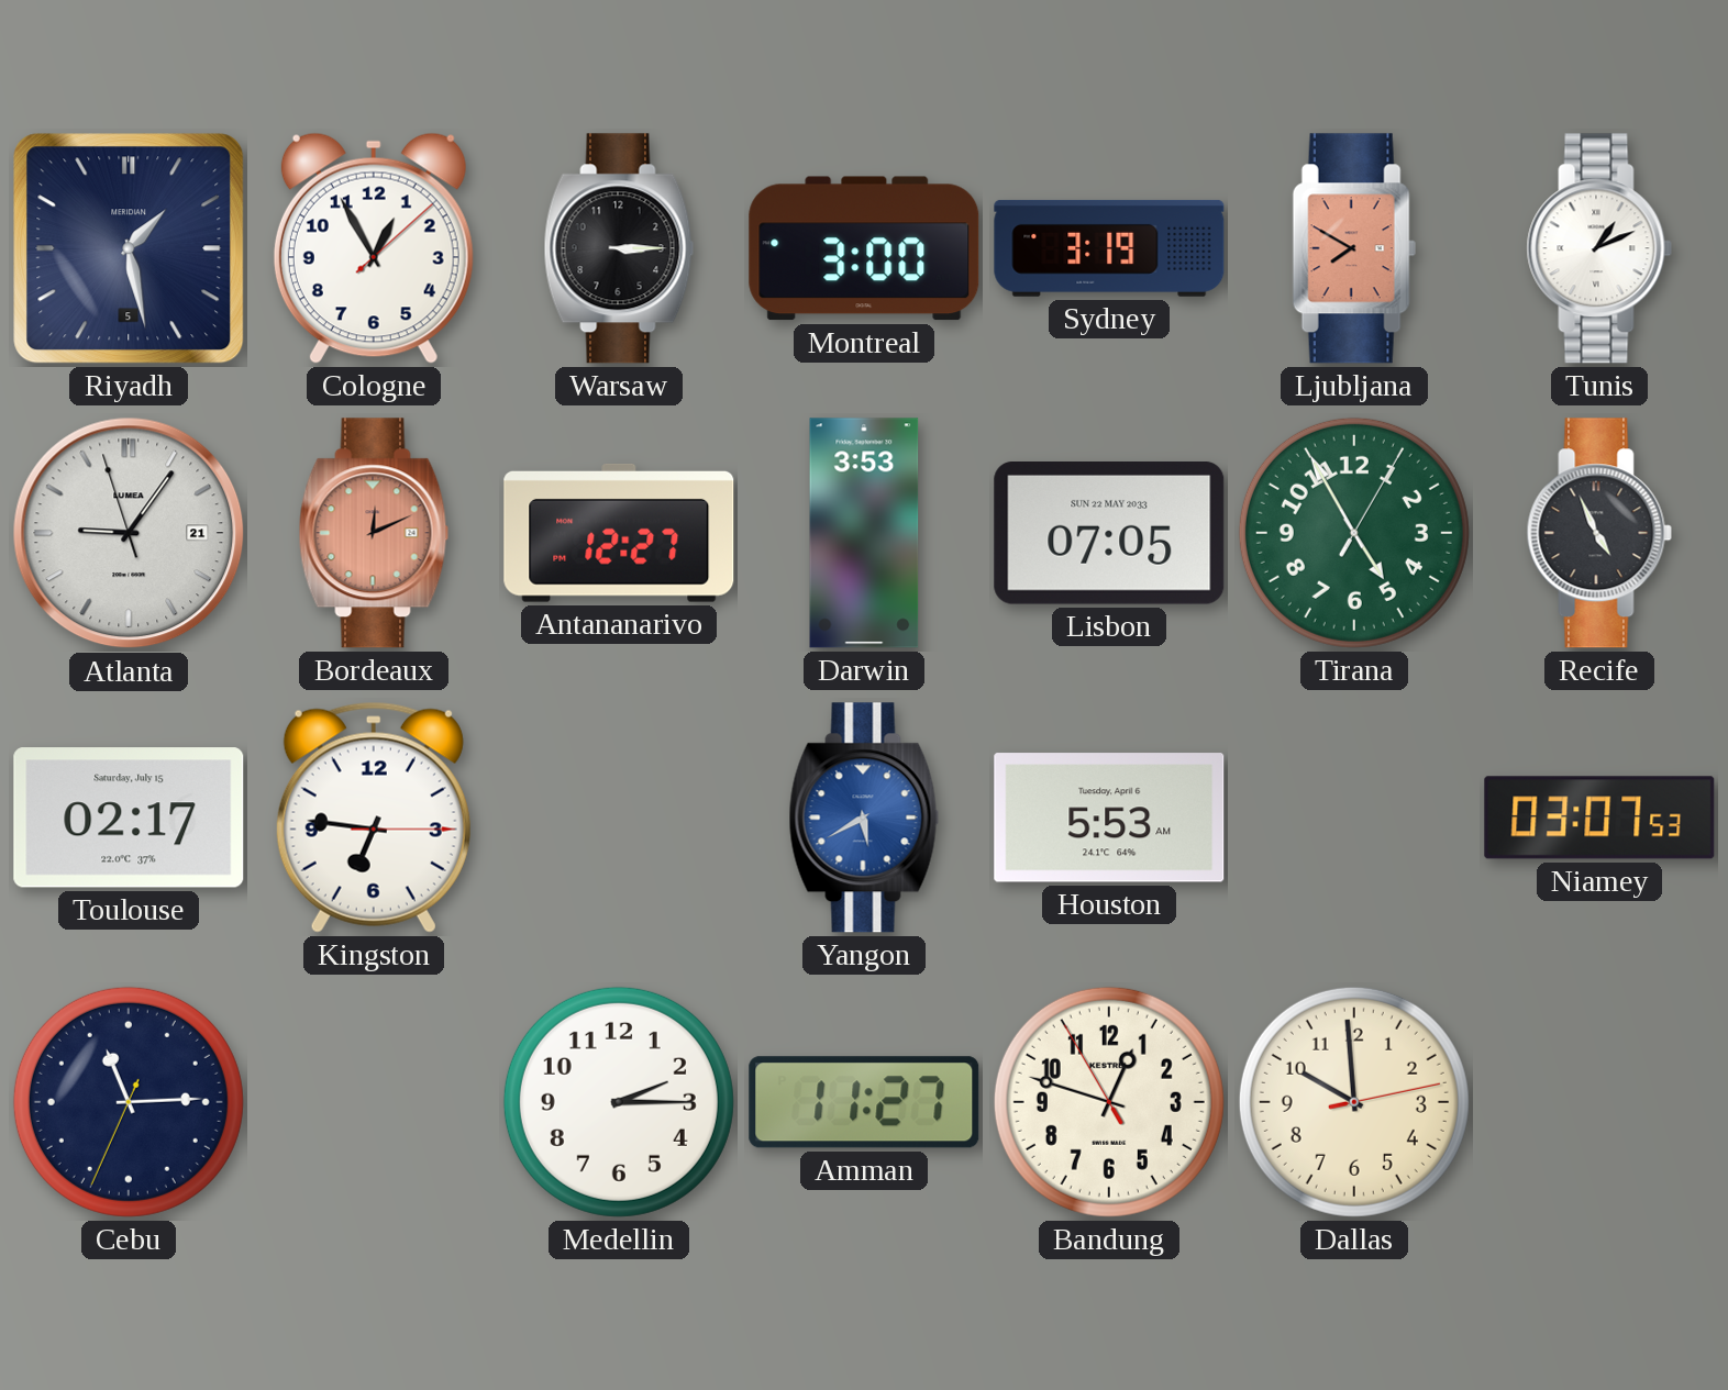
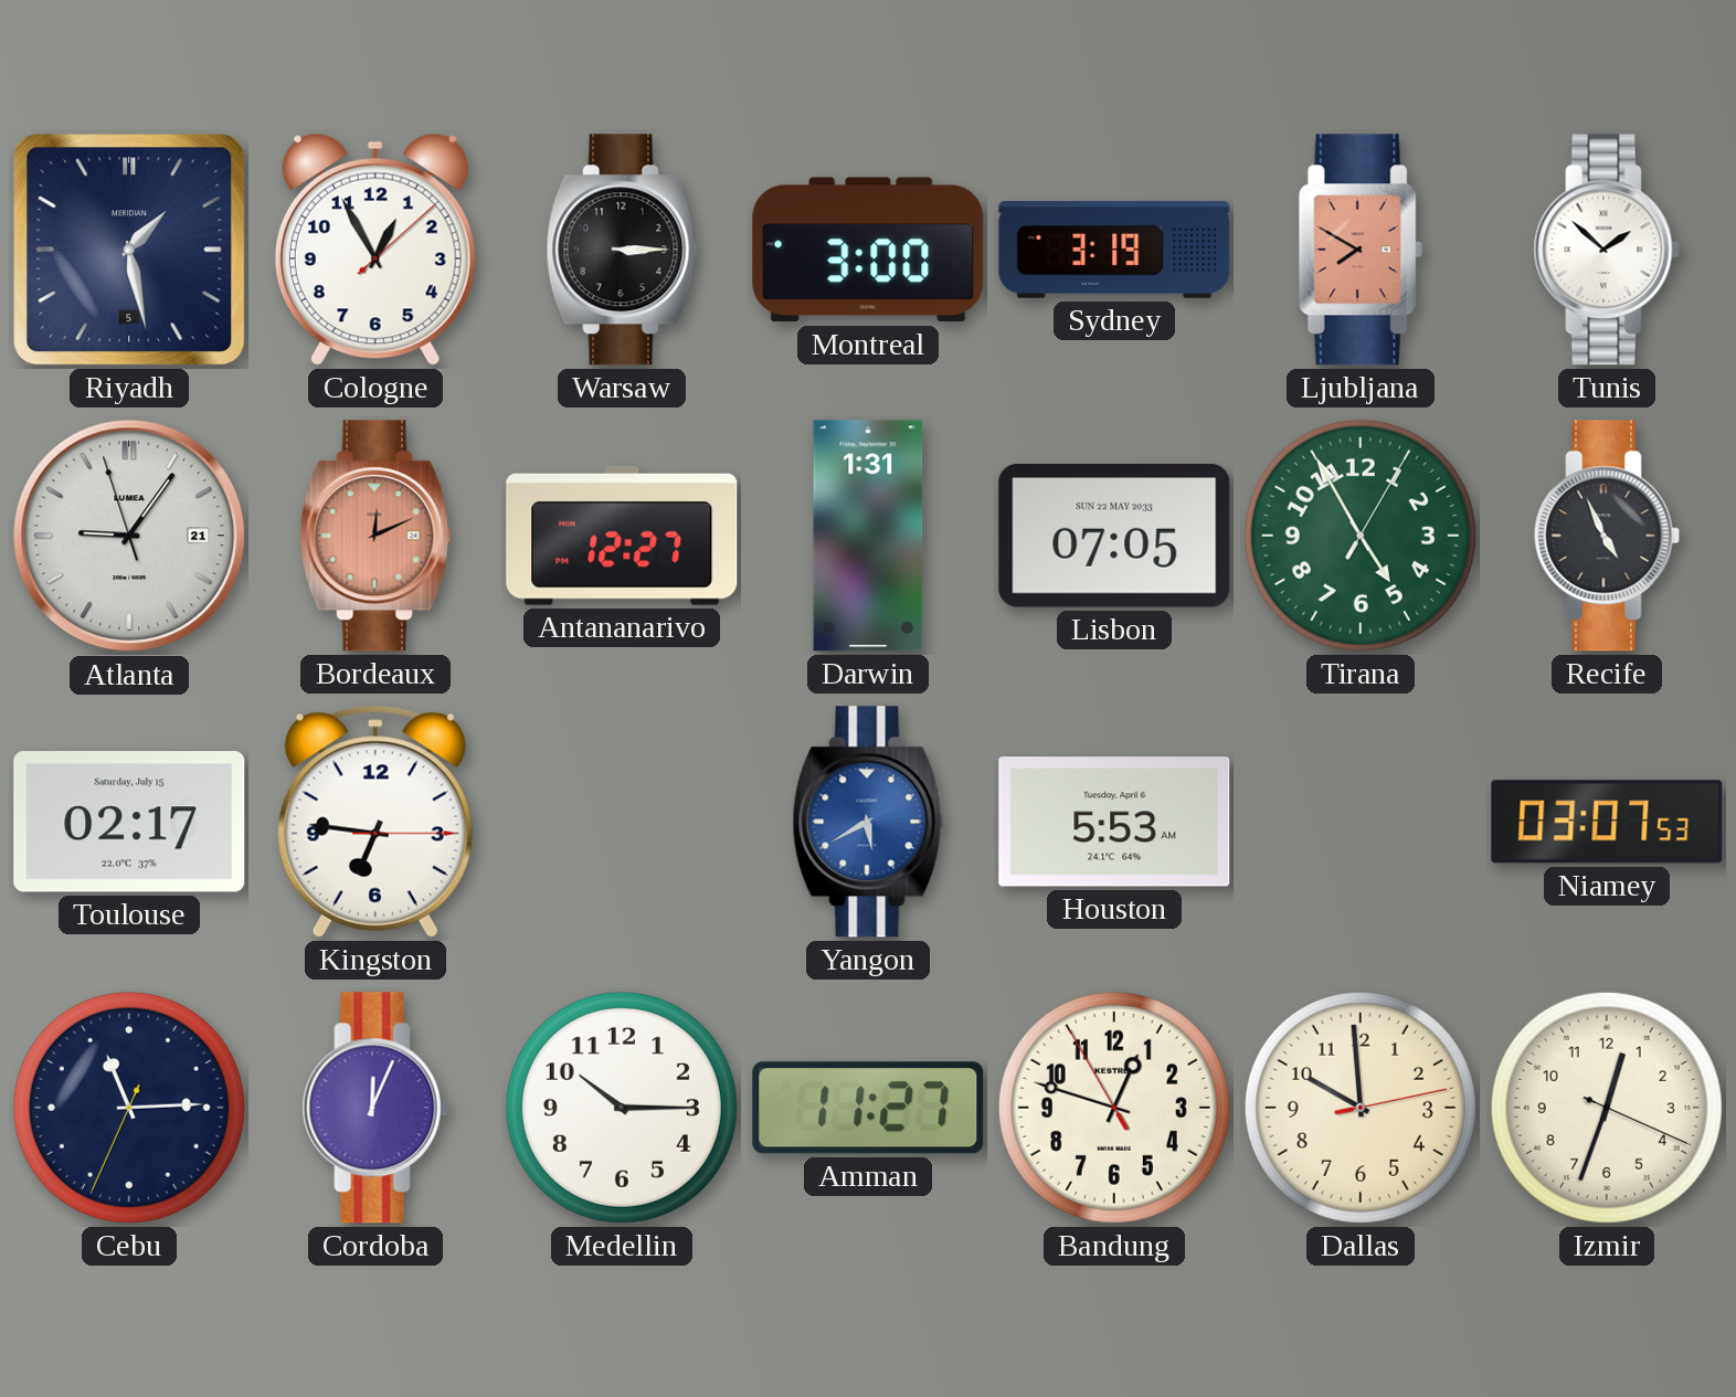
Tunis: 1:11 -> 1:52
Darwin: 3:53 -> 1:31
Cordoba: none -> 12:04
Medellin: 2:15 -> 10:15
Izmir: none -> 12:33
